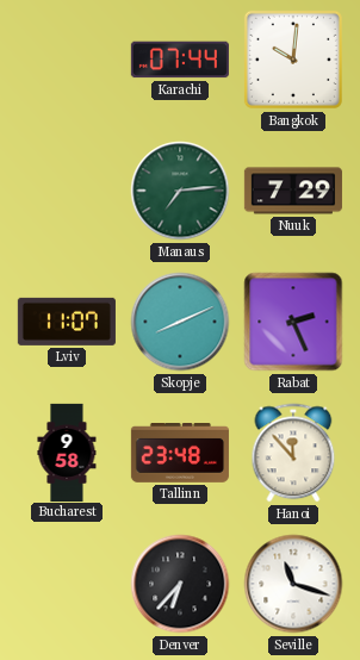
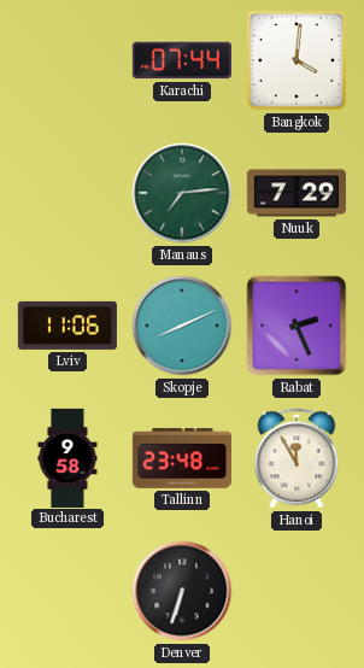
Bangkok: 10:01 -> 4:01
Lviv: 11:07 -> 11:06
Hanoi: 11:53 -> 11:55
Denver: 6:37 -> 6:33
Seville: 11:18 -> none
